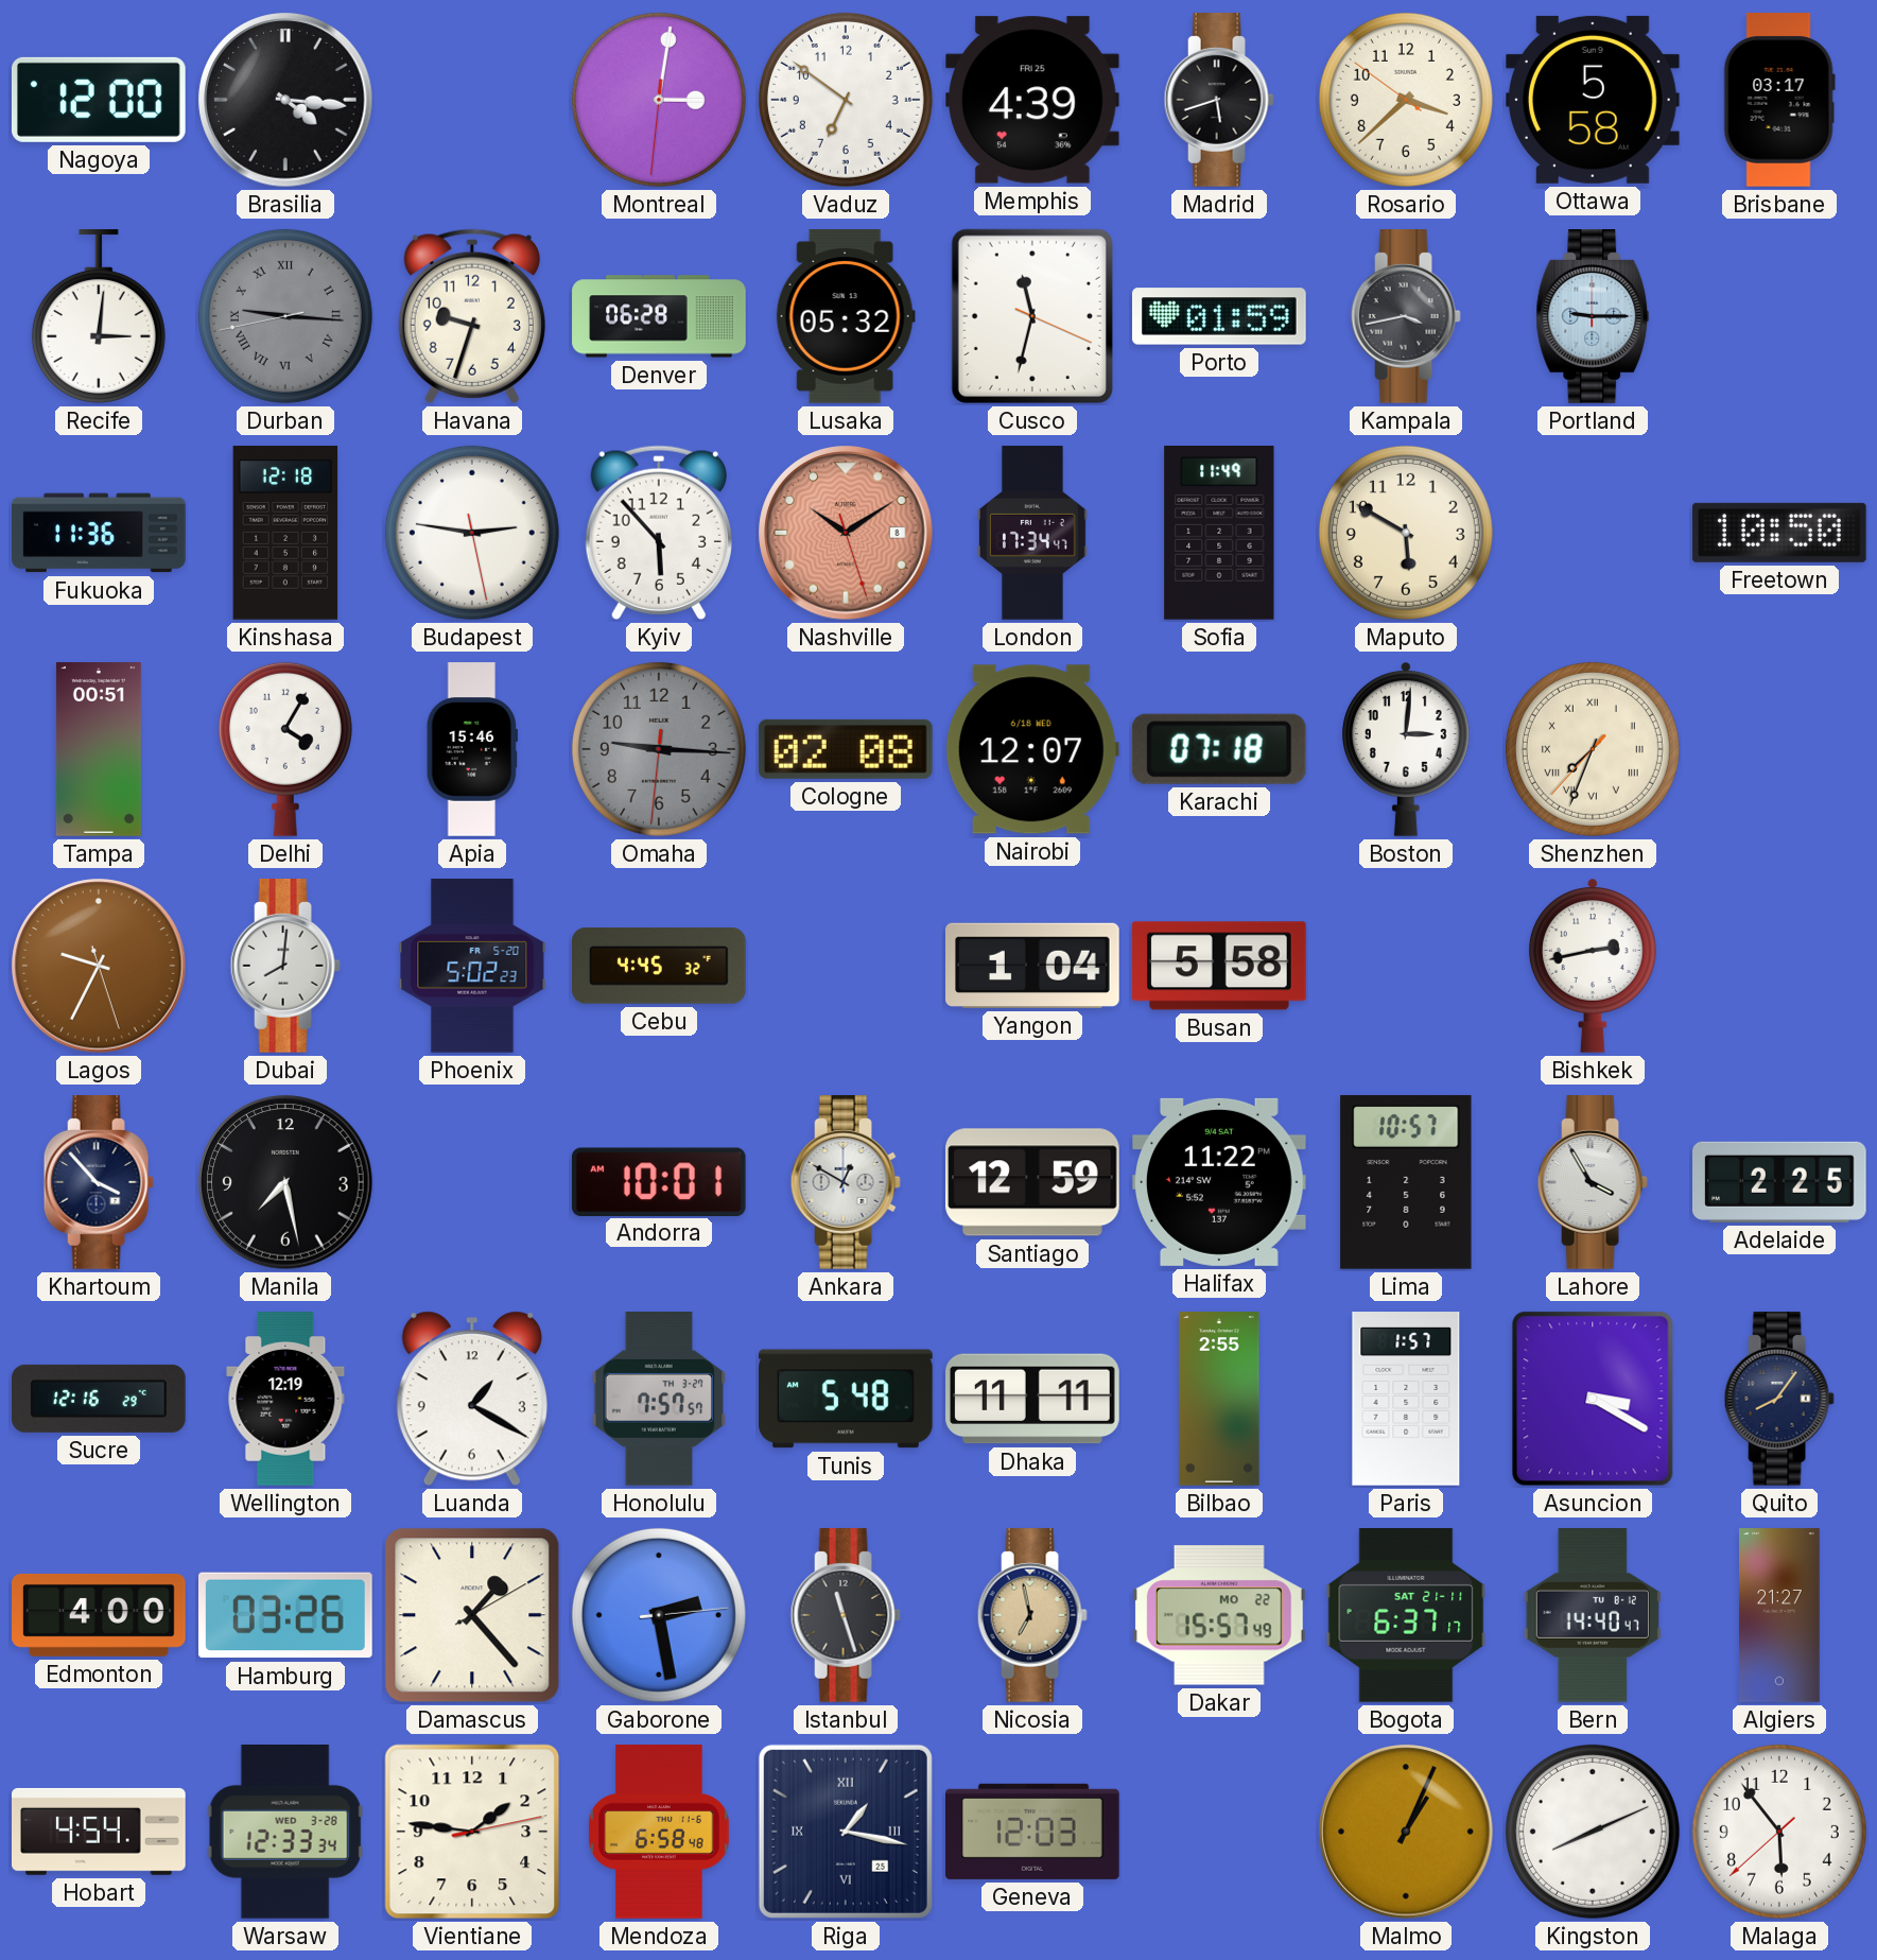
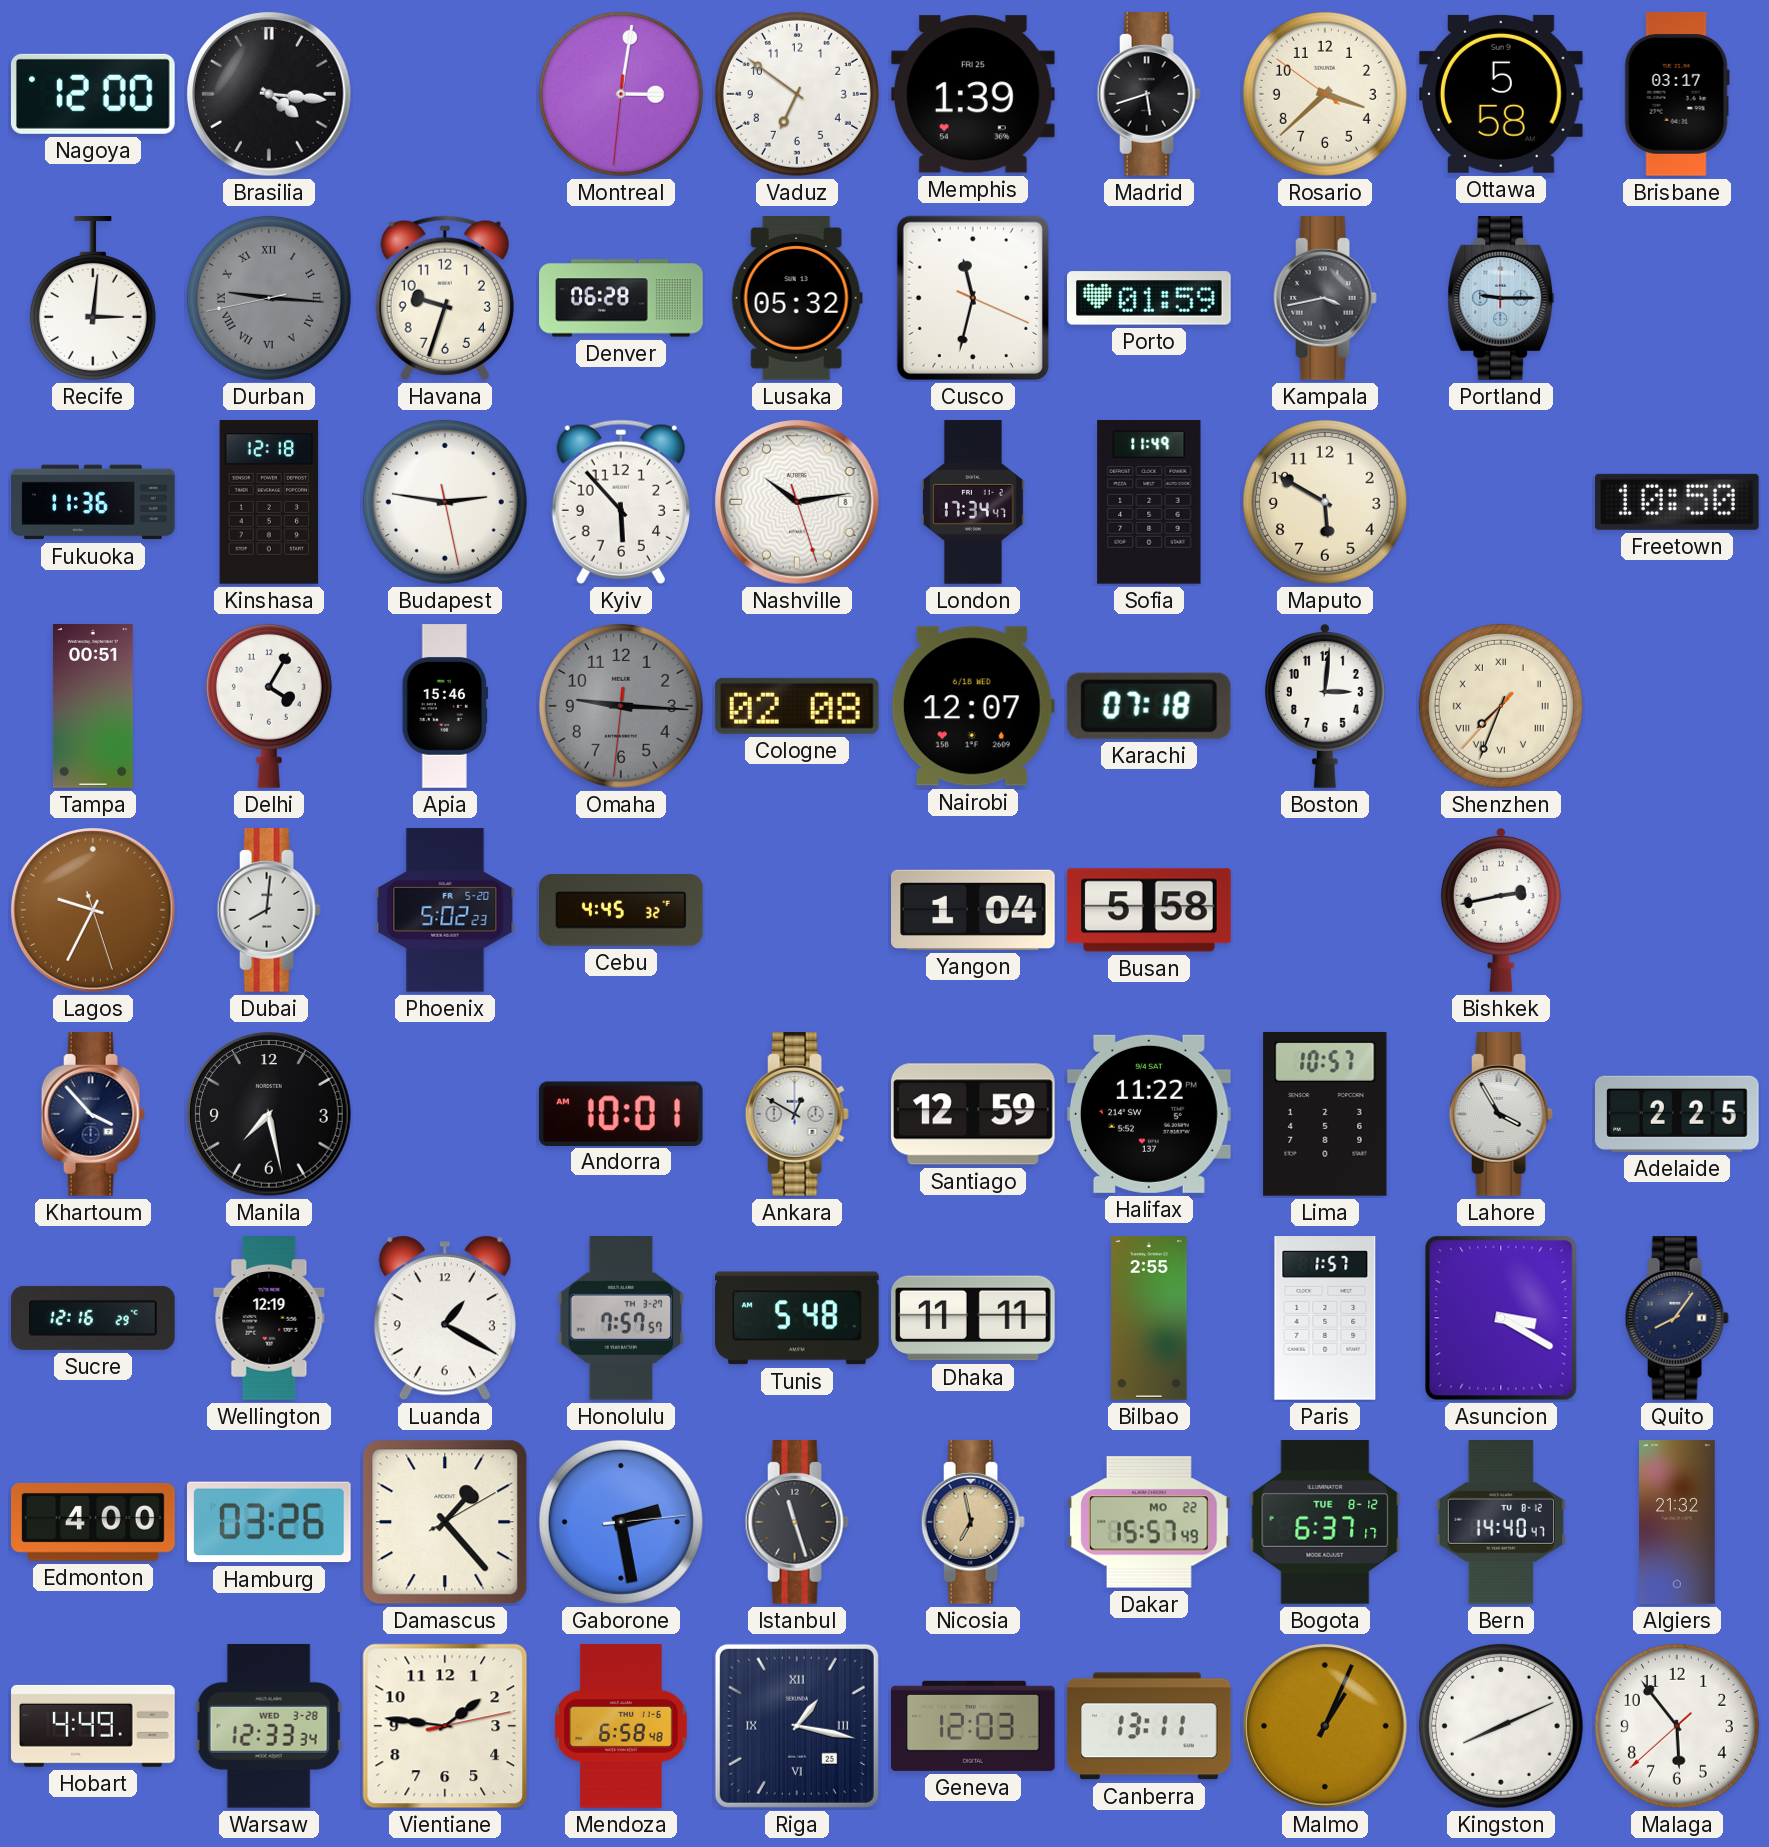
Memphis: 4:39 -> 1:39
Nashville: 10:09 -> 10:13
Nashville dial: salmon -> white
Bogota date: SAT 21-11 -> TUE 8-12
Algiers: 21:27 -> 21:32
Hobart: 4:54 -> 4:49
Canberra: none -> 13:11
